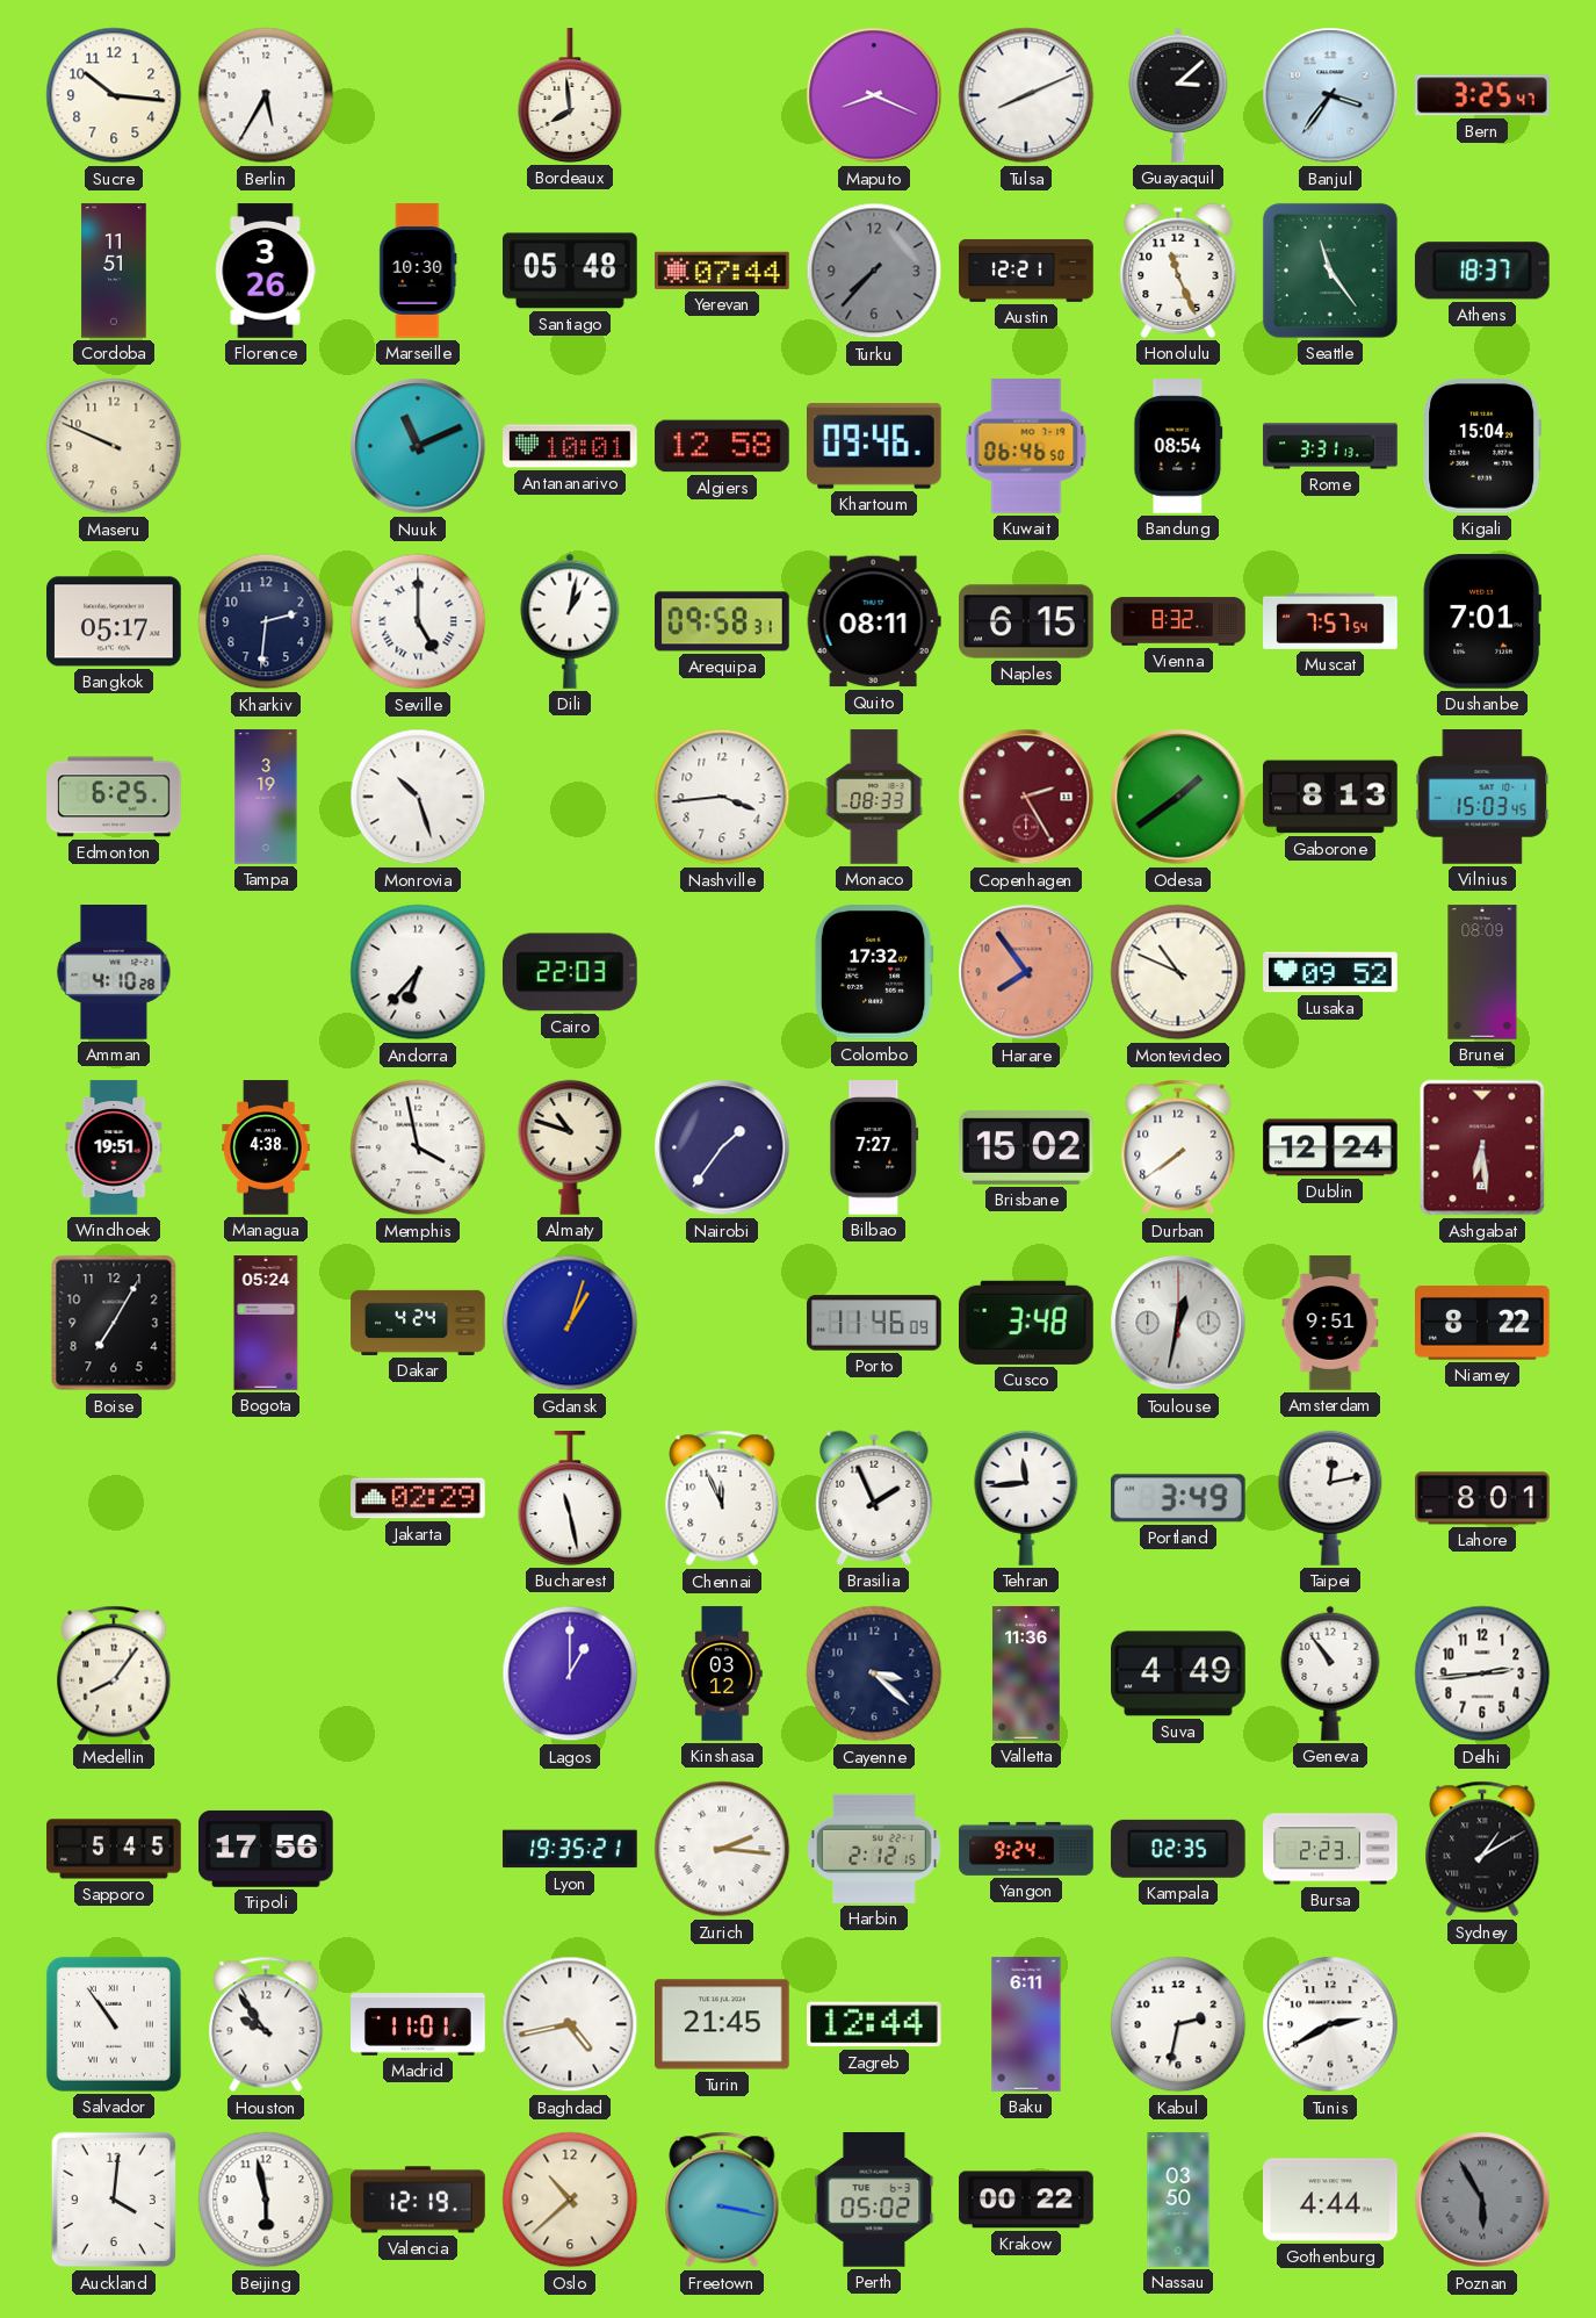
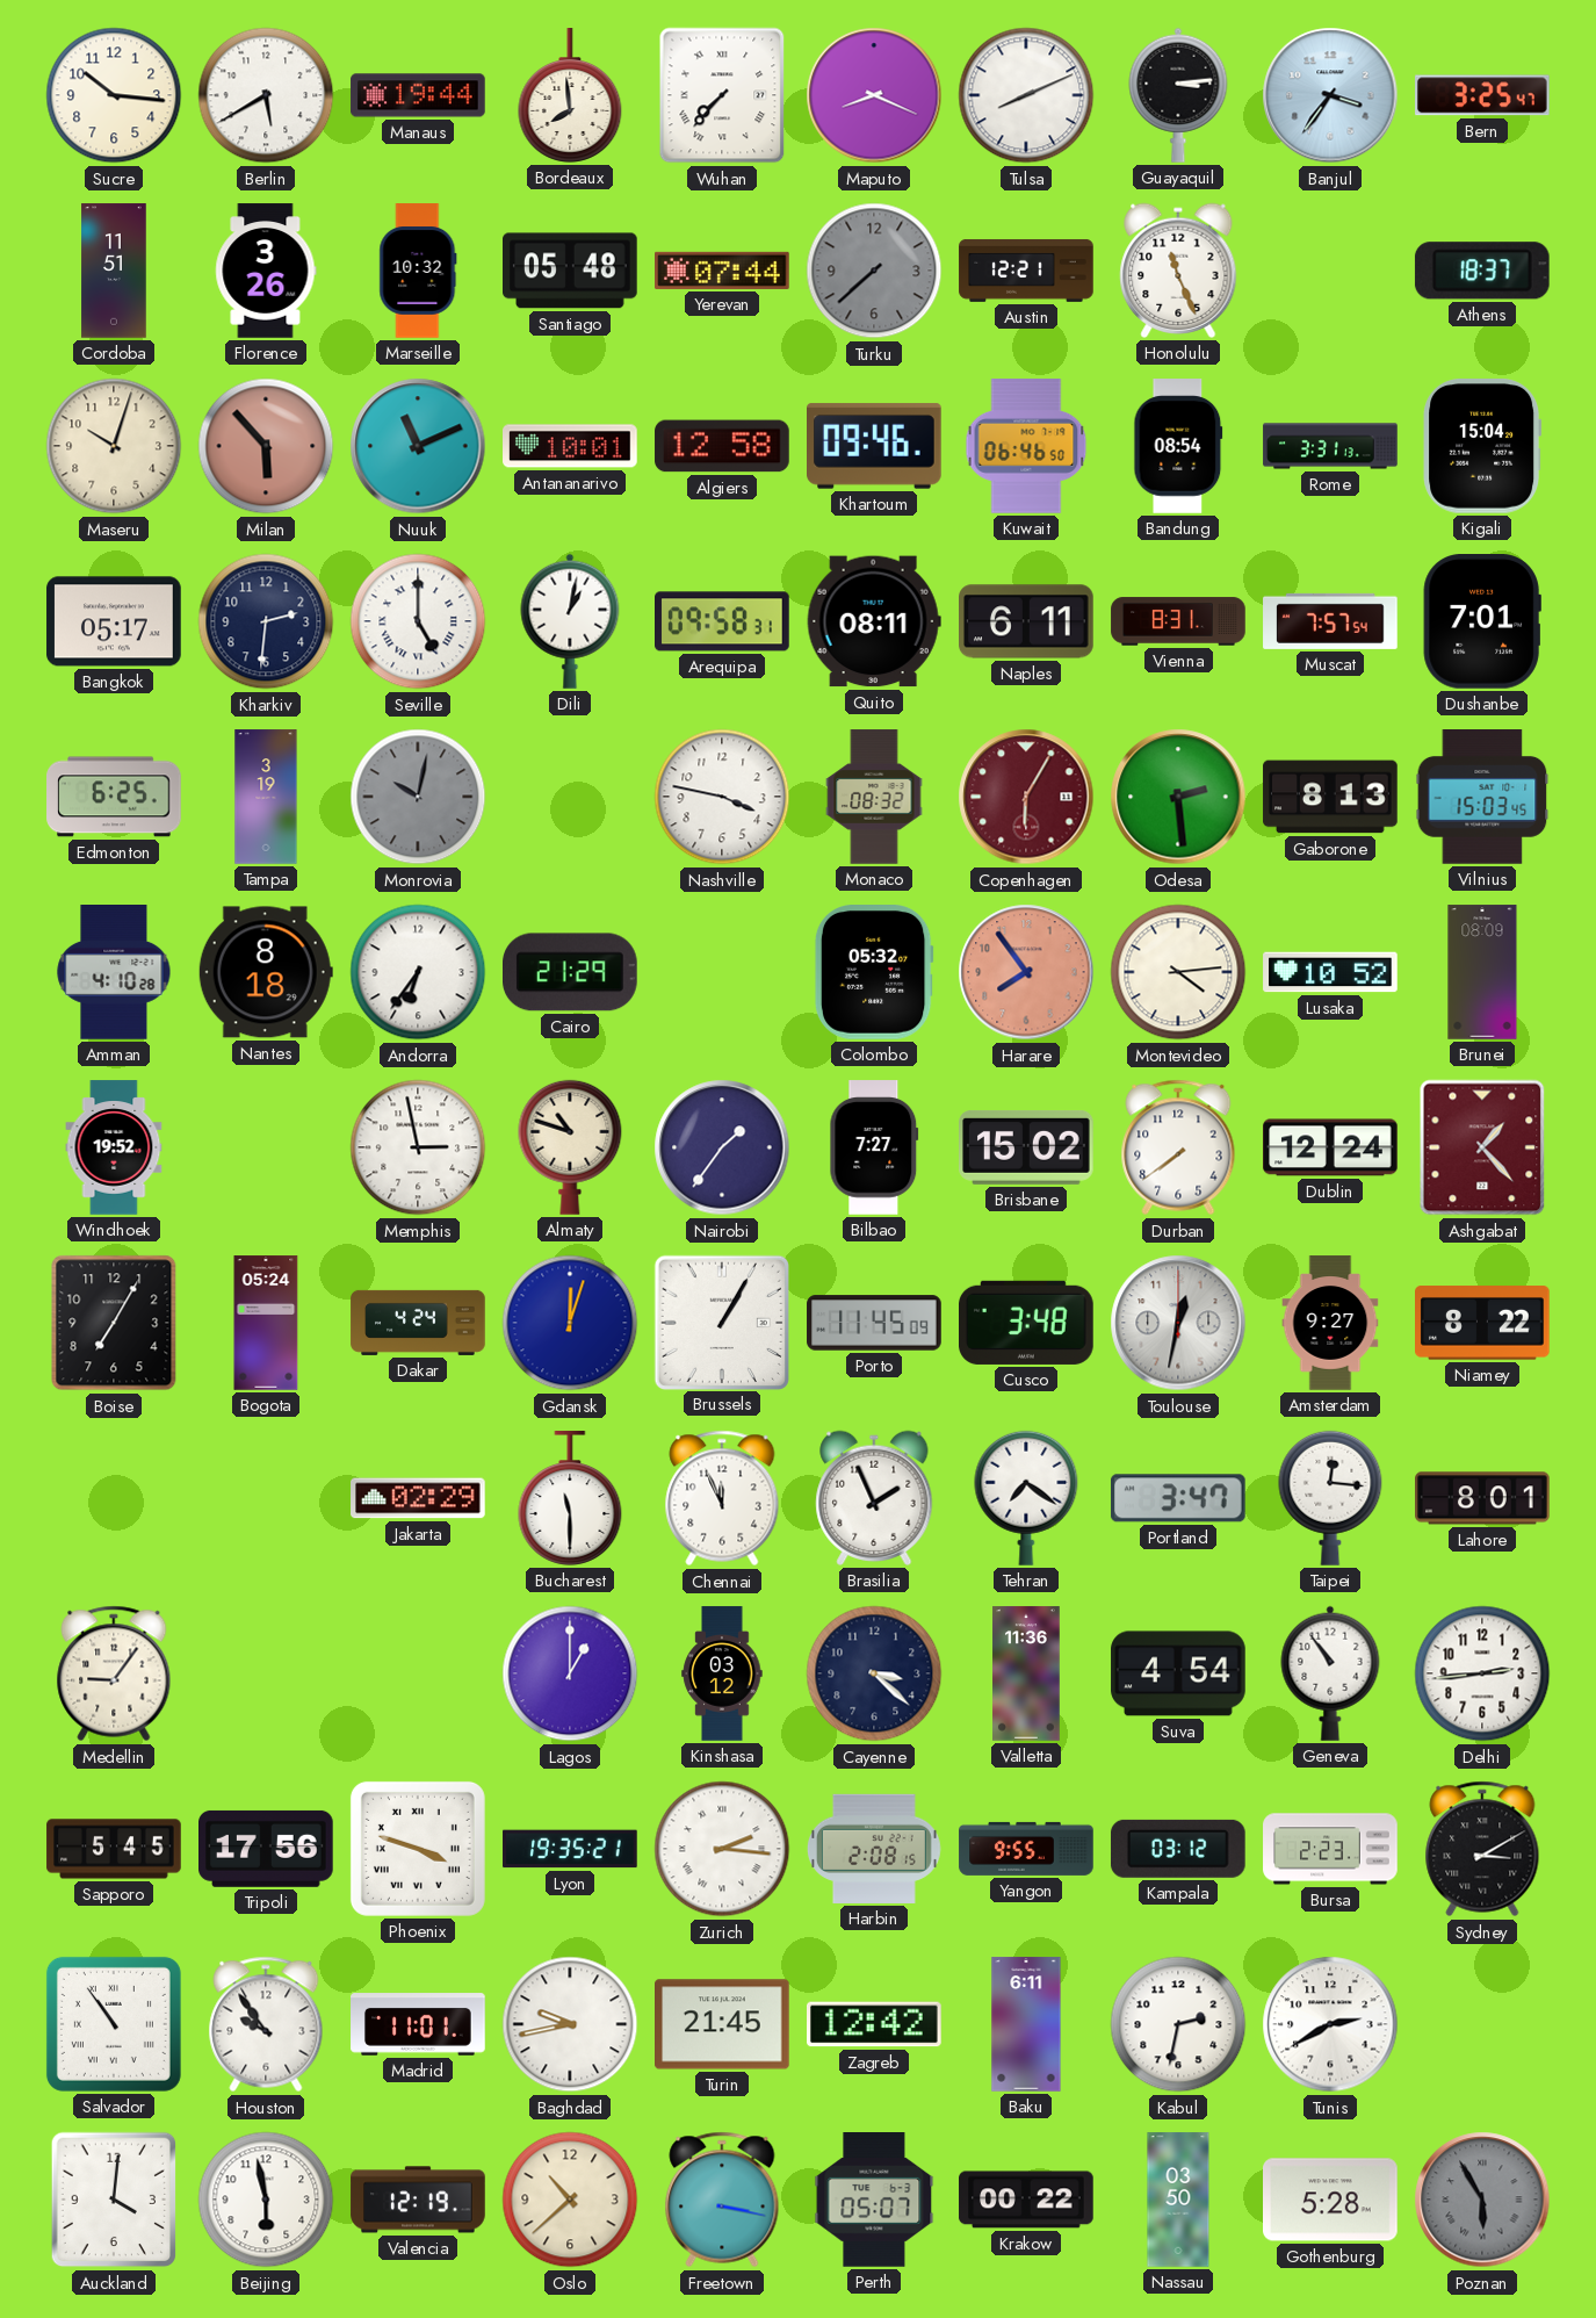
Berlin: 5:35 -> 5:40
Manaus: none -> 19:44
Wuhan: none -> 7:37
Guayaquil: 3:08 -> 3:14
Marseille: 10:30 -> 10:32
Turku: 7:37 -> 7:38
Seattle: 11:24 -> none
Maseru: 9:49 -> 10:03
Milan: none -> 5:53
Naples: 6:15 -> 6:11
Vienna: 8:32 -> 8:31
Monrovia: 10:27 -> 10:02
Monrovia dial: white -> grey
Nashville: 3:44 -> 3:47
Monaco: 08:33 -> 08:32
Copenhagen: 2:25 -> 6:05
Odesa: 1:39 -> 2:29
Nantes: none -> 8:18
Andorra: 6:37 -> 6:36
Cairo: 22:03 -> 21:29
Colombo: 17:32 -> 05:32
Montevideo: 10:49 -> 4:14
Lusaka: 09:52 -> 10:52
Windhoek: 19:51 -> 19:52
Managua: 4:38 -> none
Memphis: 3:58 -> 2:58
Ashgabat: 6:29 -> 1:23
Gdansk: 1:03 -> 12:03
Brussels: none -> 1:05
Porto: 11:46 -> 11:45
Amsterdam: 9:51 -> 9:27
Bucharest: 11:28 -> 11:30
Tehran: 11:44 -> 7:21
Portland: 3:49 -> 3:47
Taipei: 12:13 -> 12:16
Medellin: 8:06 -> 9:06
Suva: 4:49 -> 4:54
Phoenix: none -> 3:48
Harbin: 2:12 -> 2:08
Yangon: 9:24 -> 9:55
Kampala: 02:35 -> 03:12
Sydney: 1:10 -> 3:10
Baghdad: 4:43 -> 9:43
Zagreb: 12:44 -> 12:42
Perth: 05:02 -> 05:07
Gothenburg: 4:44 -> 5:28
